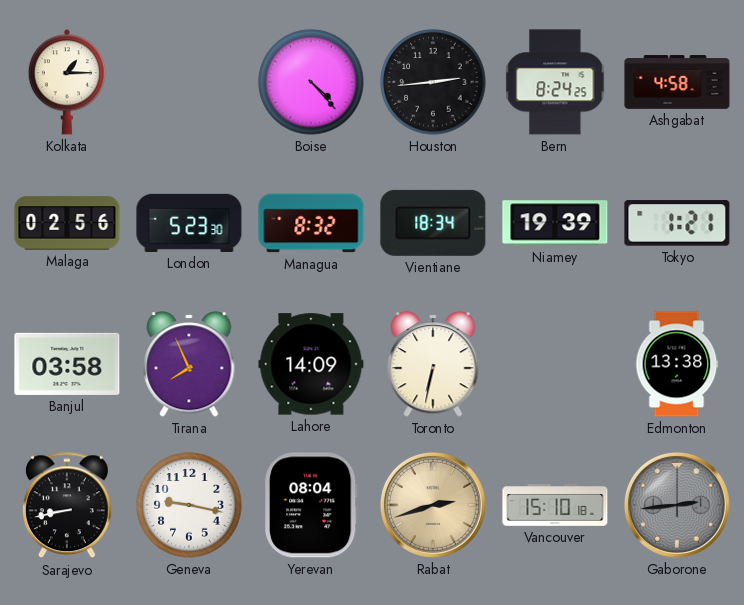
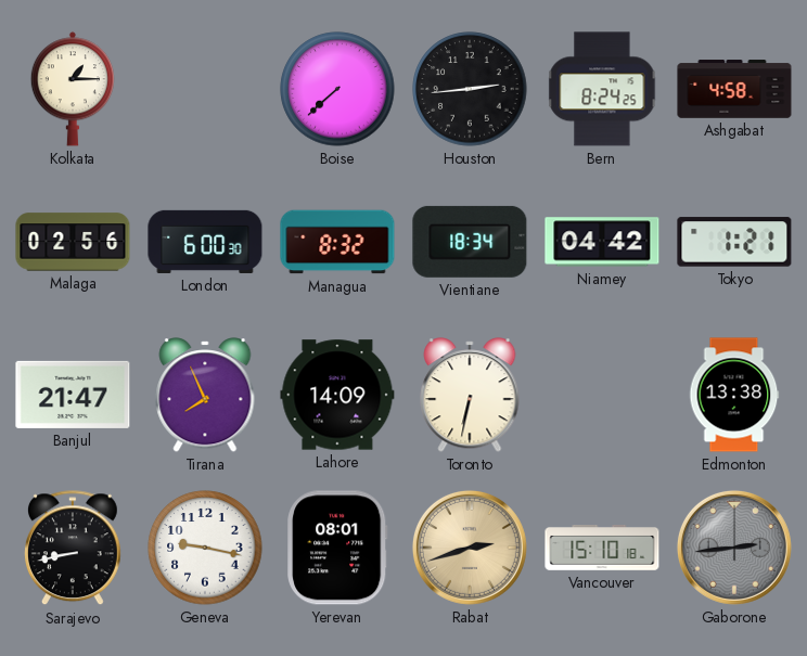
Boise: 4:23 -> 7:38
London: 5:23 -> 6:00
Niamey: 19:39 -> 04:42
Banjul: 03:58 -> 21:47
Yerevan: 08:04 -> 08:01
